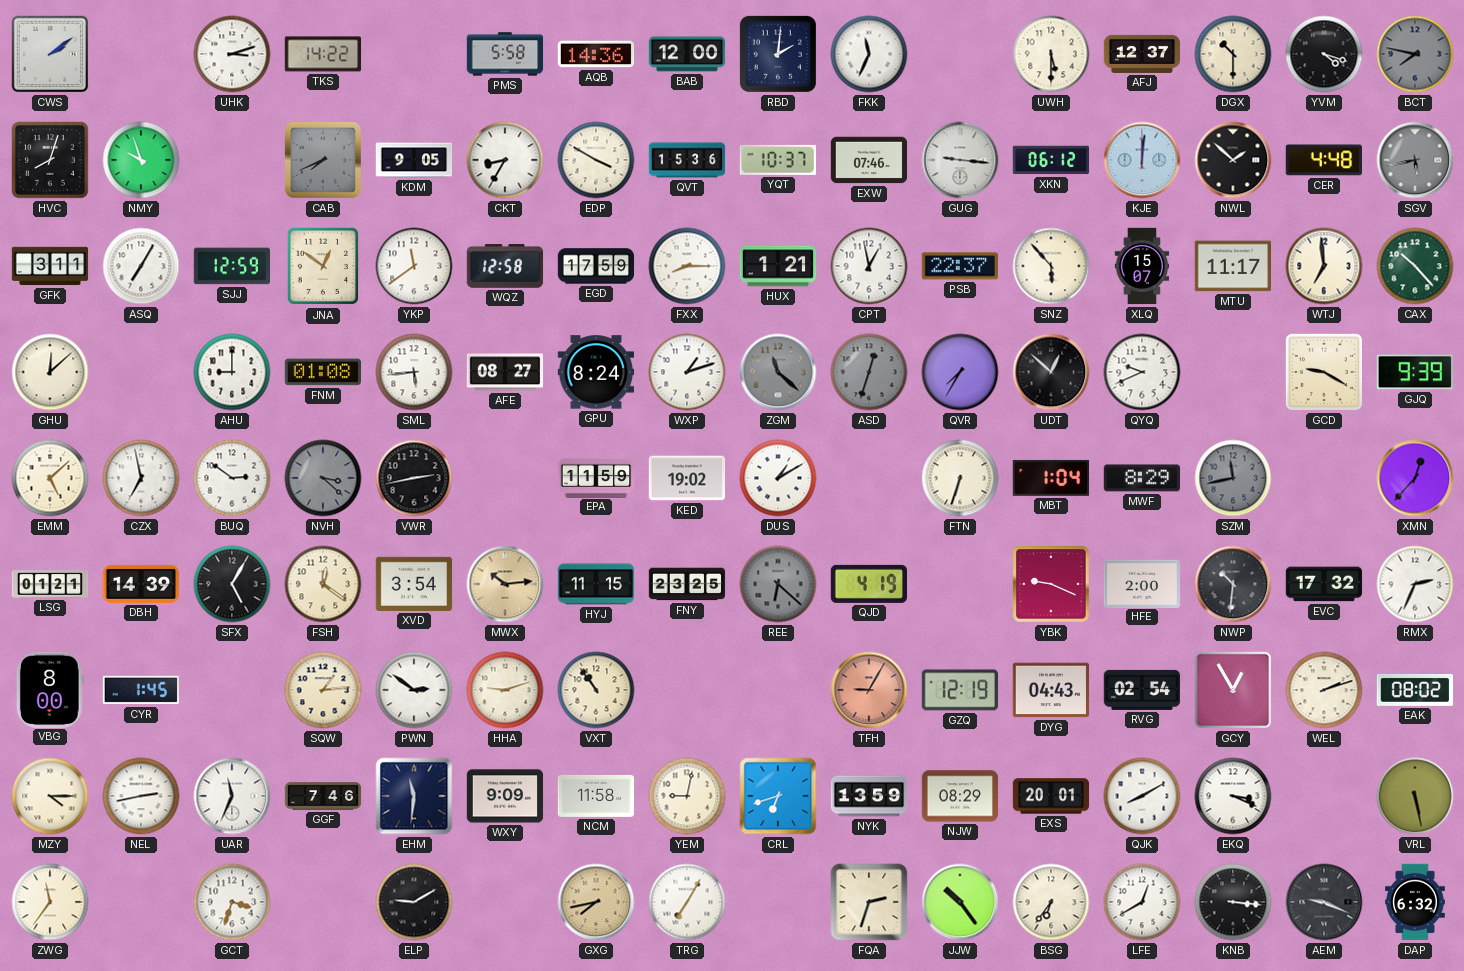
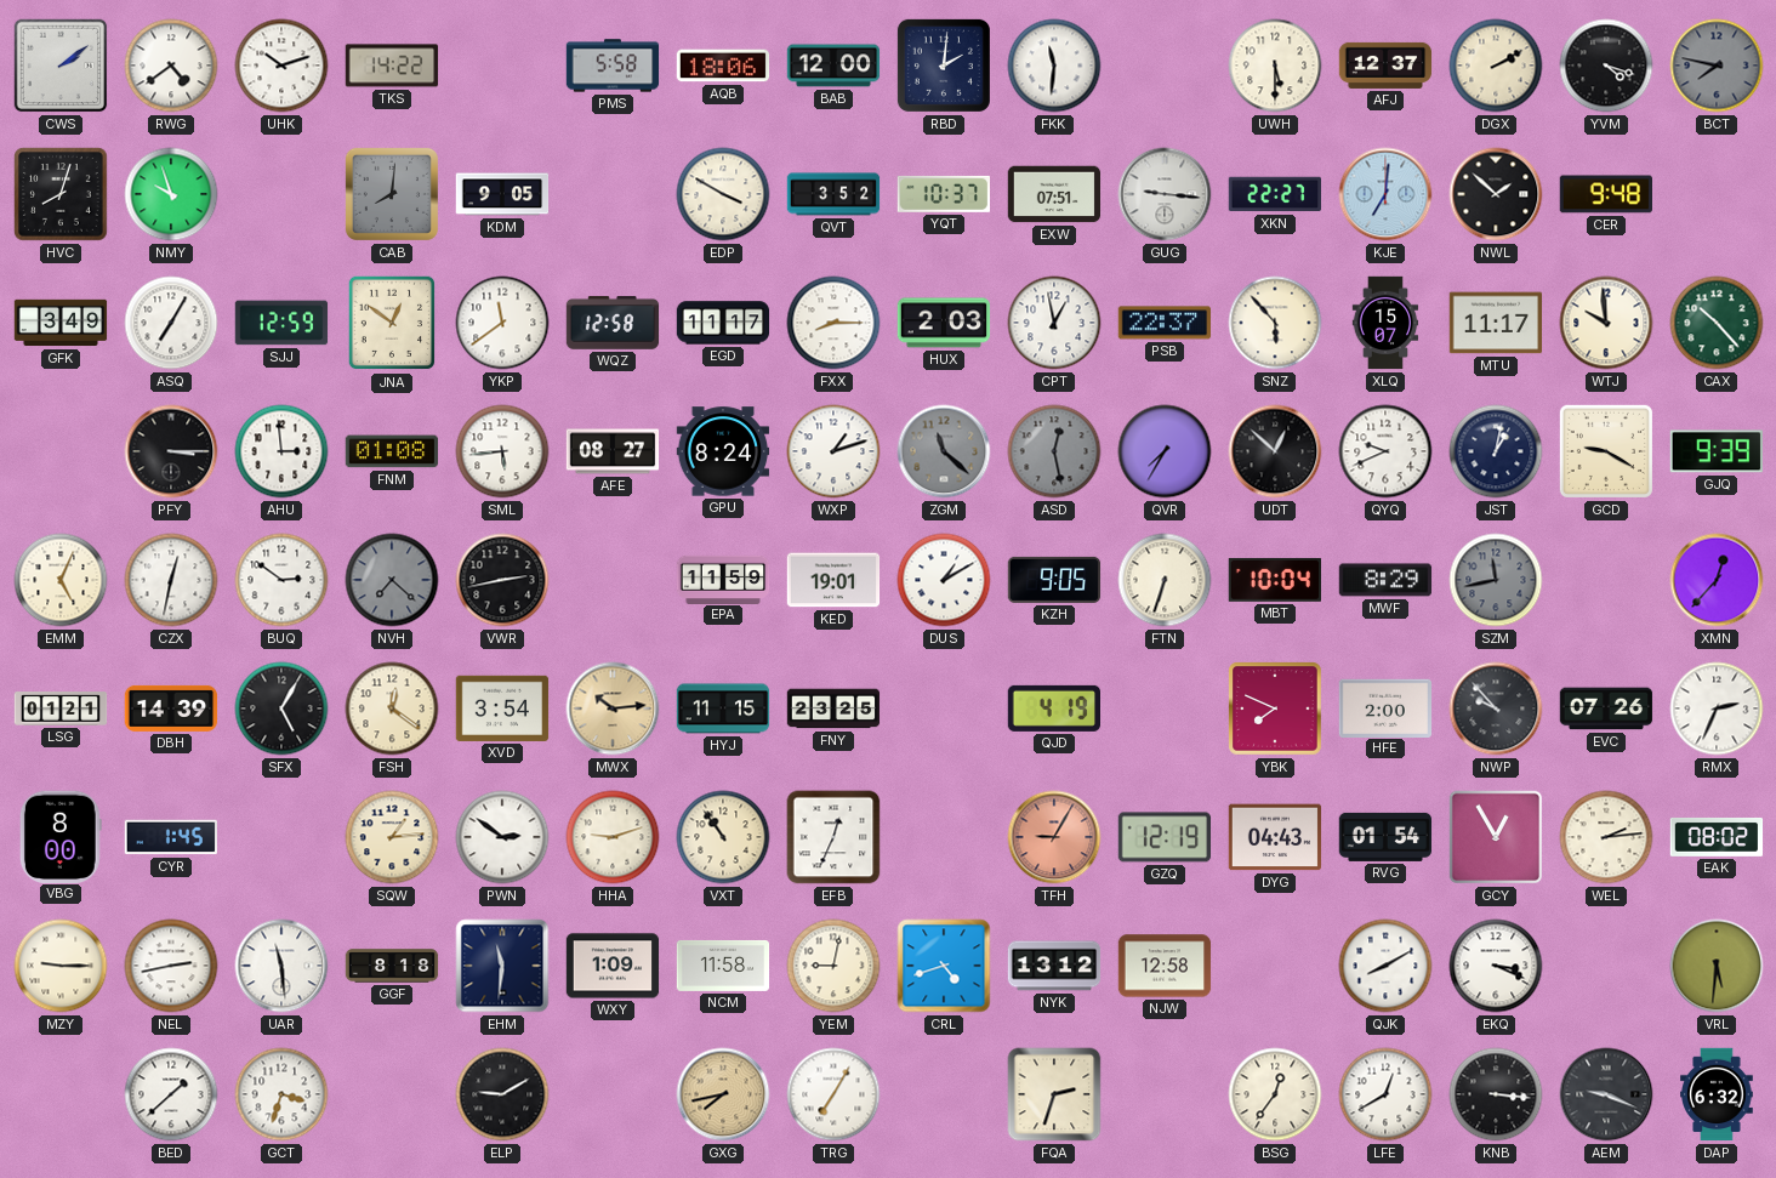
RWG: none -> 4:39
UHK: 3:12 -> 10:12
AQB: 14:36 -> 18:06
FKK: 11:34 -> 11:31
DGX: 10:30 -> 2:10
CAB: 7:41 -> 8:01
CKT: 8:35 -> none
QVT: 15:36 -> 3:52
EXW: 07:46 -> 07:51
XKN: 06:12 -> 22:27
KJE: 12:01 -> 7:01
CER: 4:48 -> 9:48
SGV: 5:43 -> none
GFK: 3:11 -> 3:49
EGD: 17:59 -> 11:17
HUX: 1:21 -> 2:03
WTJ: 6:59 -> 9:59
GHU: 12:08 -> none
PFY: none -> 3:15
AHU: 9:00 -> 2:59
ASD: 12:33 -> 12:28
JST: none -> 1:02
EMM: 5:08 -> 5:04
CZX: 6:58 -> 12:32
NVH: 3:22 -> 7:22
KED: 19:02 -> 19:01
KZH: none -> 9:05
MBT: 1:04 -> 10:04
REE: 6:22 -> none
YBK: 9:19 -> 7:49
NWP: 10:31 -> 9:53
EVC: 17:32 -> 07:26
EFB: none -> 12:34
RVG: 02:54 -> 01:54
WEL: 2:12 -> 2:14
MZY: 4:15 -> 9:15
UAR: 11:34 -> 11:29
GGF: 7:46 -> 8:18
WXY: 9:09 -> 1:09
CRL: 6:42 -> 4:42
NYK: 13:59 -> 13:12
NJW: 08:29 -> 12:58
EXS: 20:01 -> none
VRL: 5:28 -> 5:31
ZWG: 11:36 -> none
BED: none -> 1:38
JJW: 10:24 -> none
BSG: 6:36 -> 12:36
